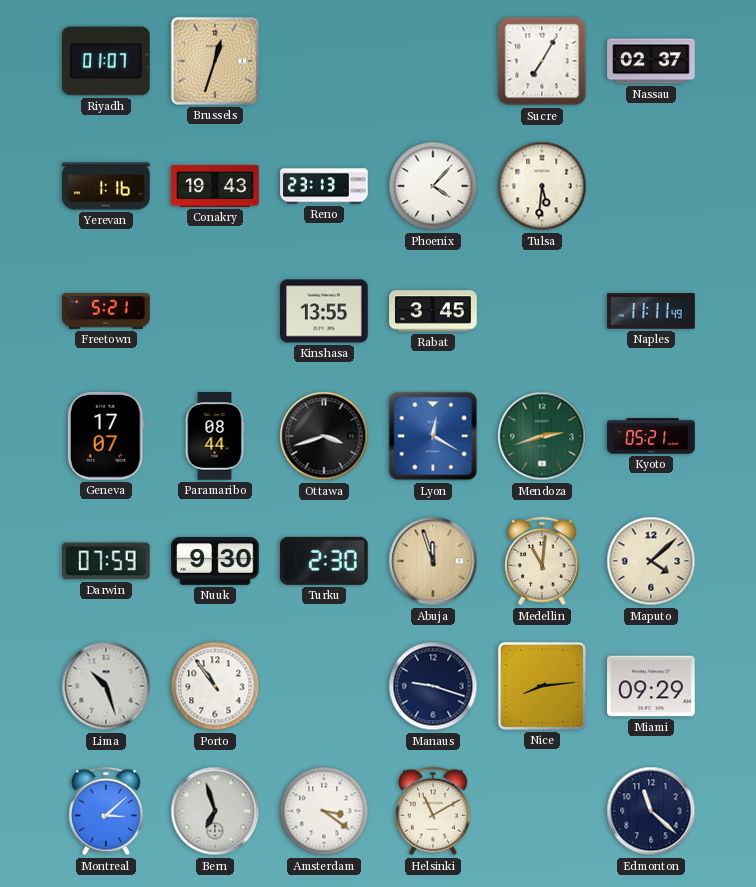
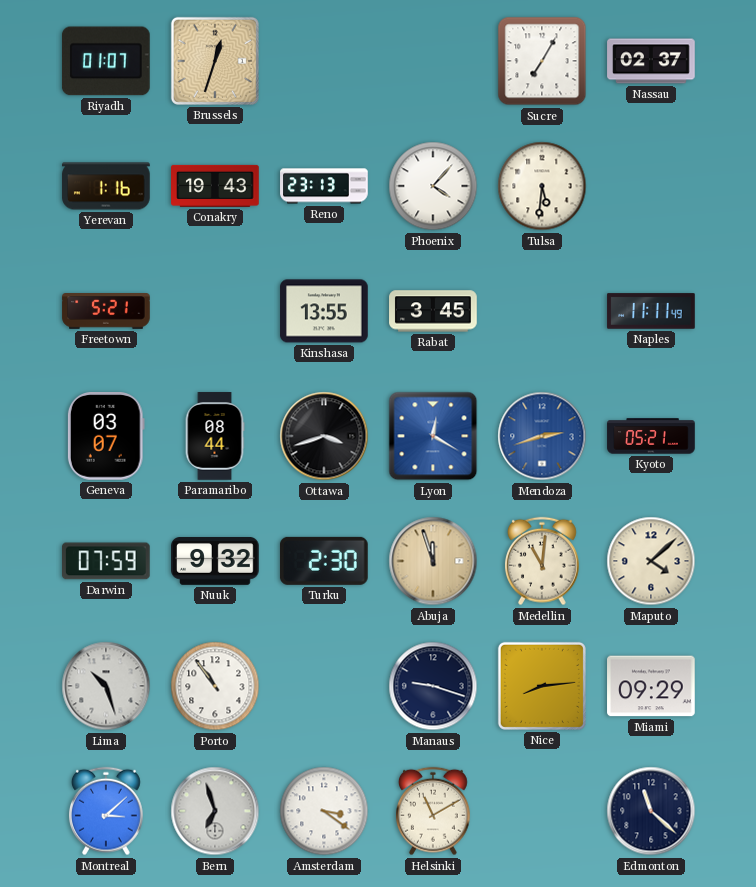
Geneva: 17:07 -> 03:07
Mendoza dial: green -> blue
Nuuk: 9:30 -> 9:32
